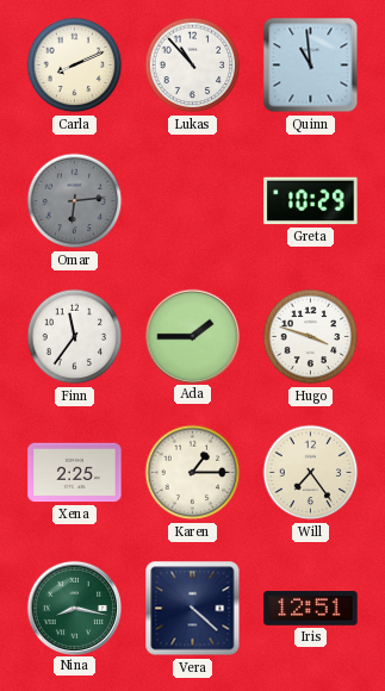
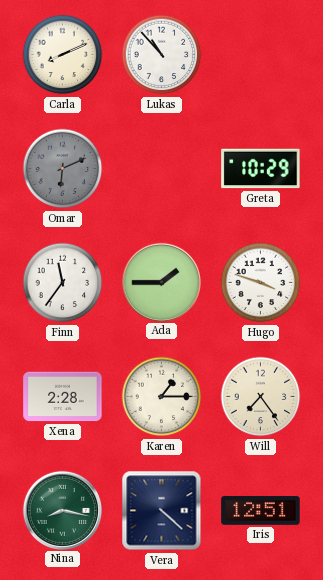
Quinn: 10:59 -> none
Omar: 6:14 -> 6:11
Xena: 2:25 -> 2:28
